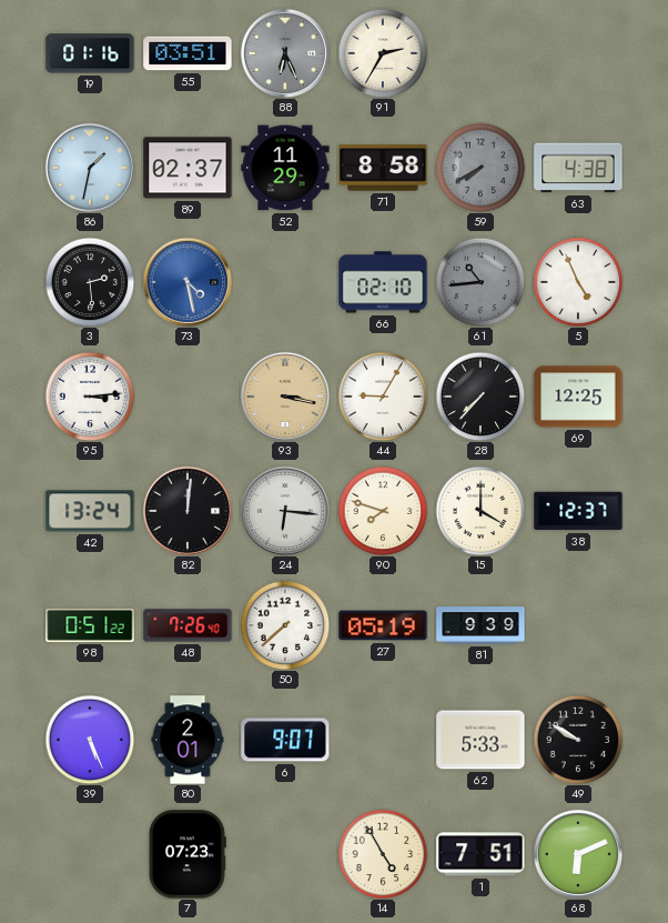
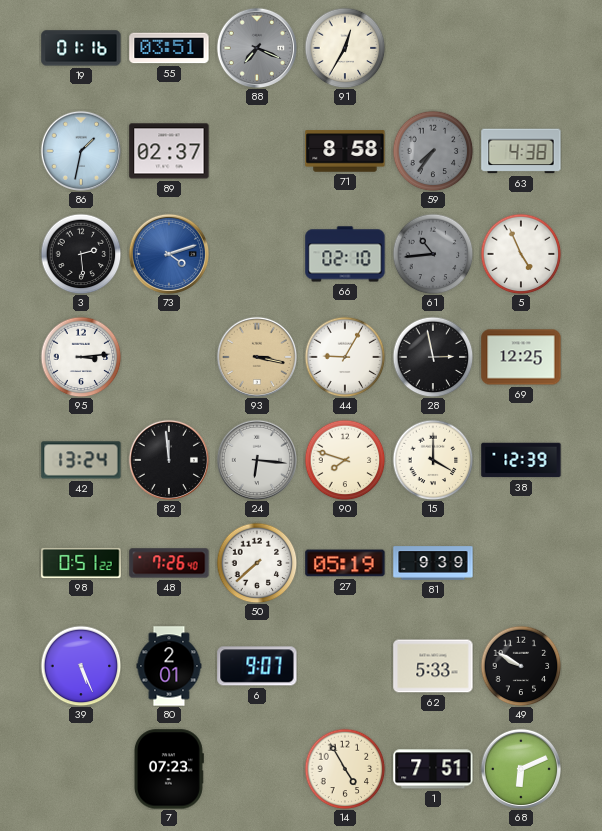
88: 6:26 -> 7:19
91: 2:35 -> 12:35
52: 11:29 -> none
59: 7:40 -> 7:36
73: 4:28 -> 4:12
28: 7:37 -> 2:58
82: 12:01 -> 11:59
38: 12:37 -> 12:39
